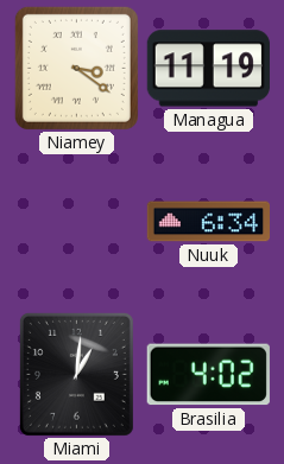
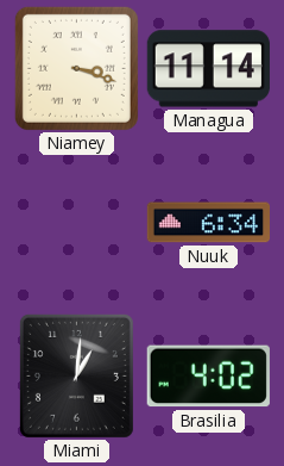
Niamey: 3:21 -> 3:18
Managua: 11:19 -> 11:14
